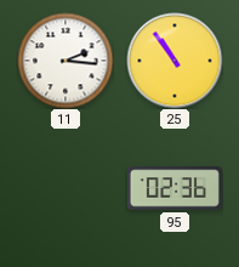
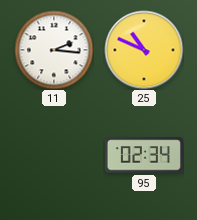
25: 10:54 -> 10:49
95: 02:36 -> 02:34
